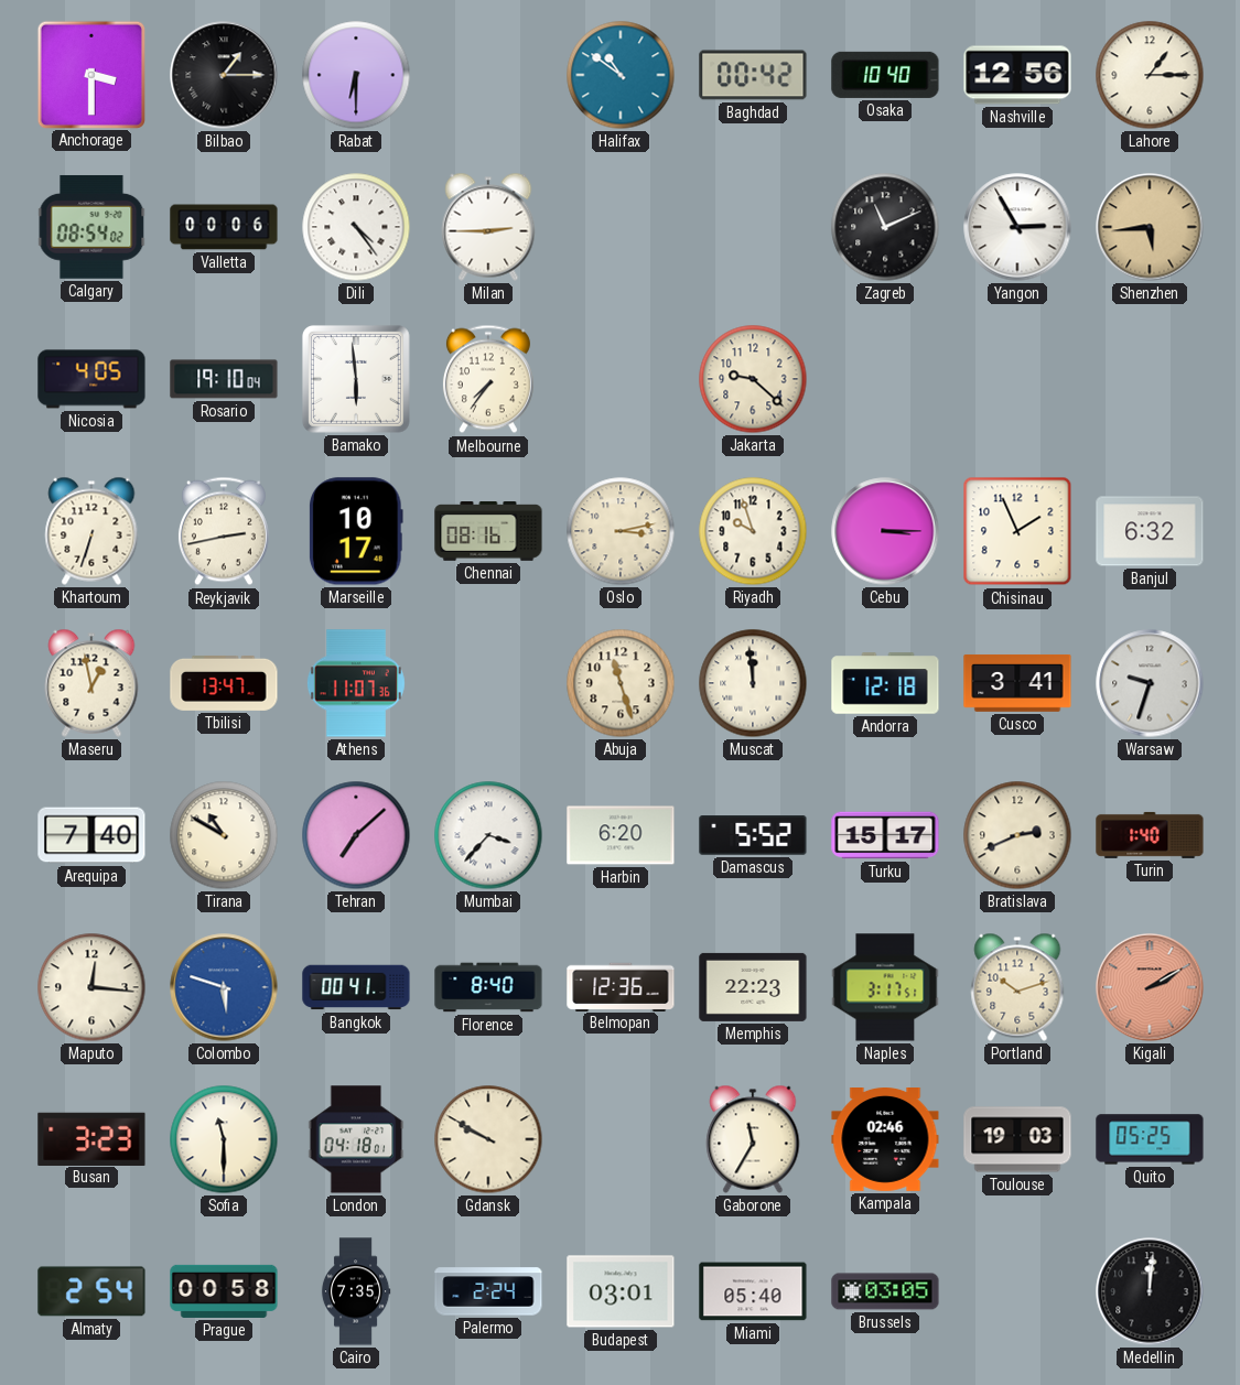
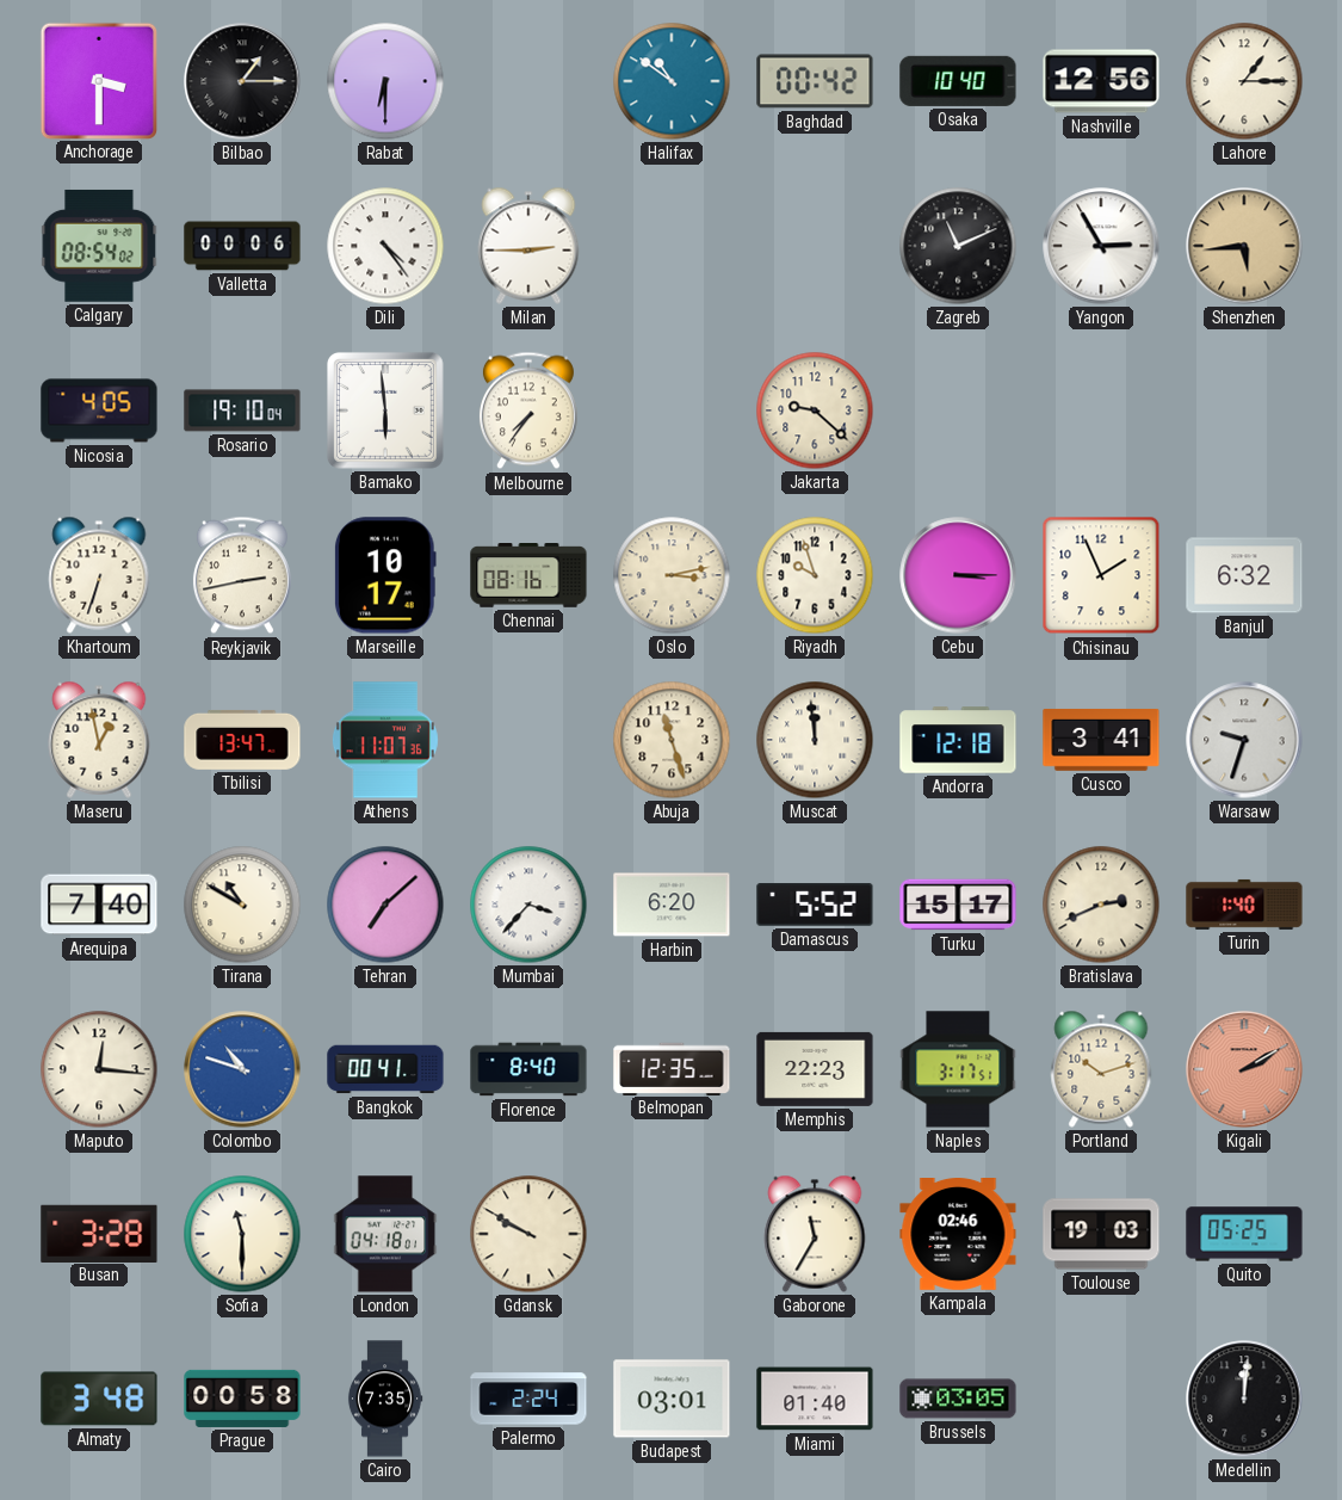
Colombo: 5:48 -> 10:48
Belmopan: 12:36 -> 12:35
Busan: 3:23 -> 3:28
Almaty: 2:54 -> 3:48
Miami: 05:40 -> 01:40
